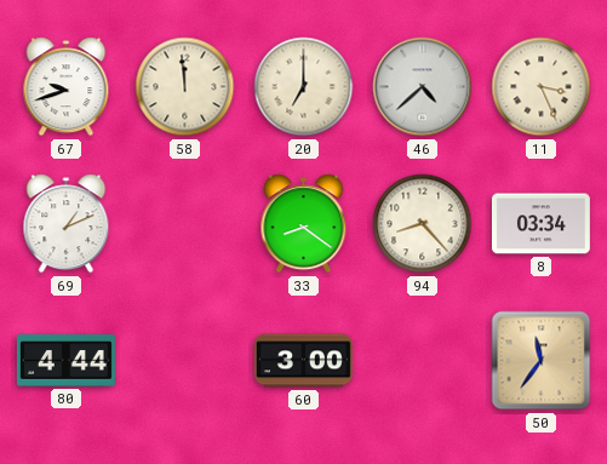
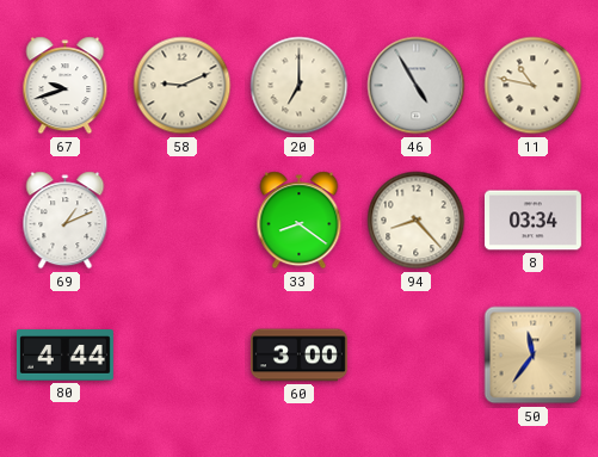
58: 11:59 -> 9:11
46: 4:38 -> 4:55
11: 3:26 -> 10:47
